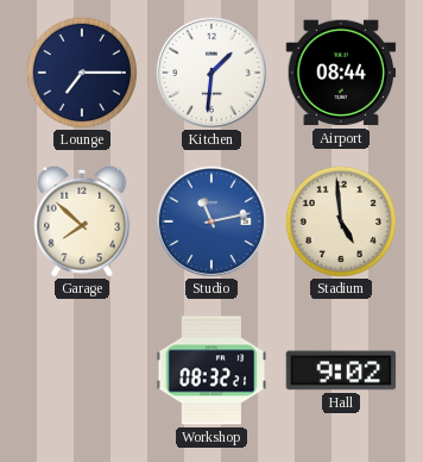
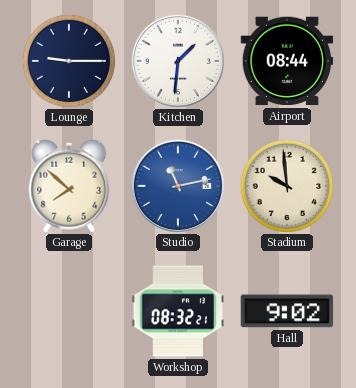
Lounge: 7:15 -> 9:15
Stadium: 4:59 -> 9:59
